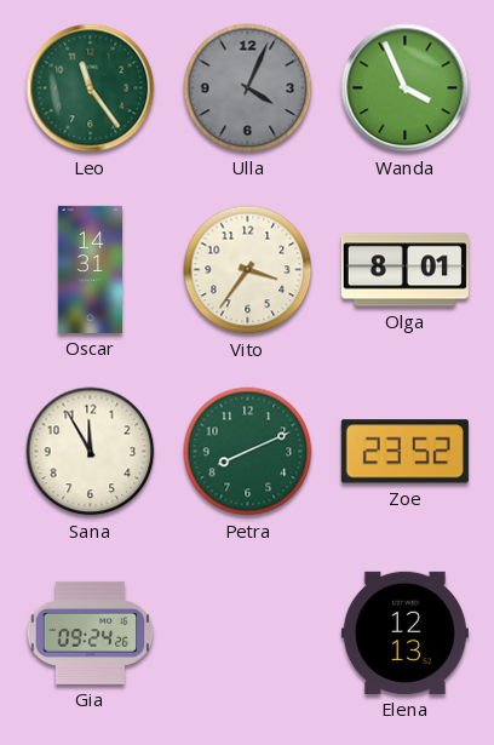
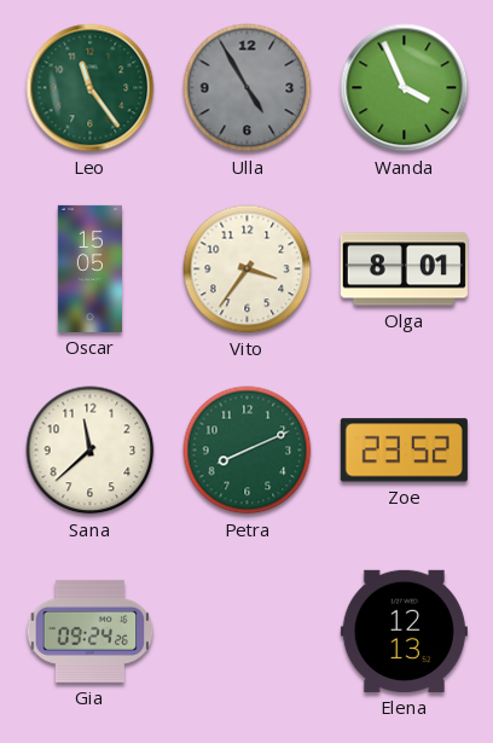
Ulla: 4:04 -> 4:55
Oscar: 14:31 -> 15:05
Sana: 11:55 -> 11:38
